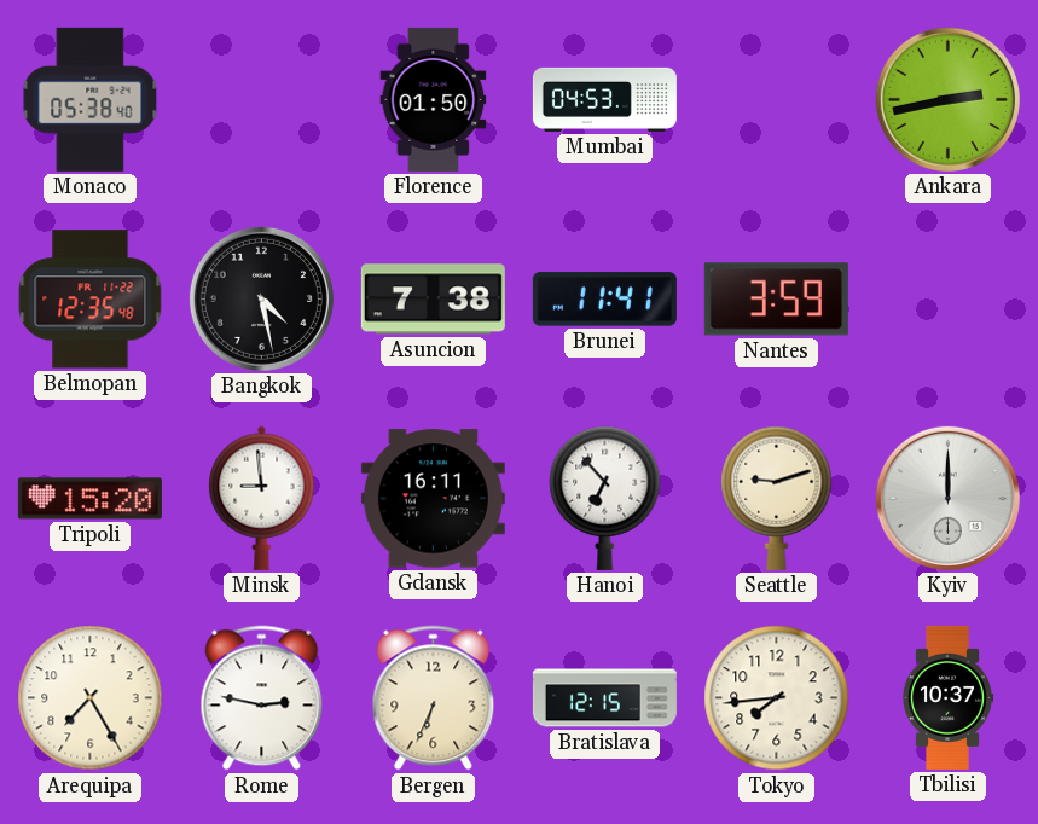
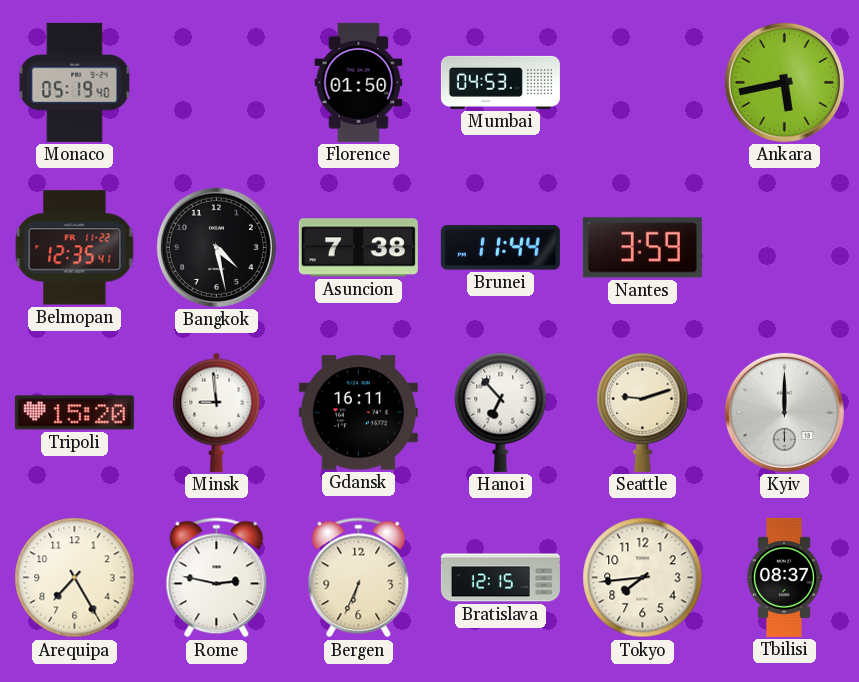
Monaco: 05:38 -> 05:19
Ankara: 2:43 -> 5:43
Belmopan: 12:35:48 -> 12:35:41
Brunei: 11:41 -> 11:44
Tbilisi: 10:37 -> 08:37
